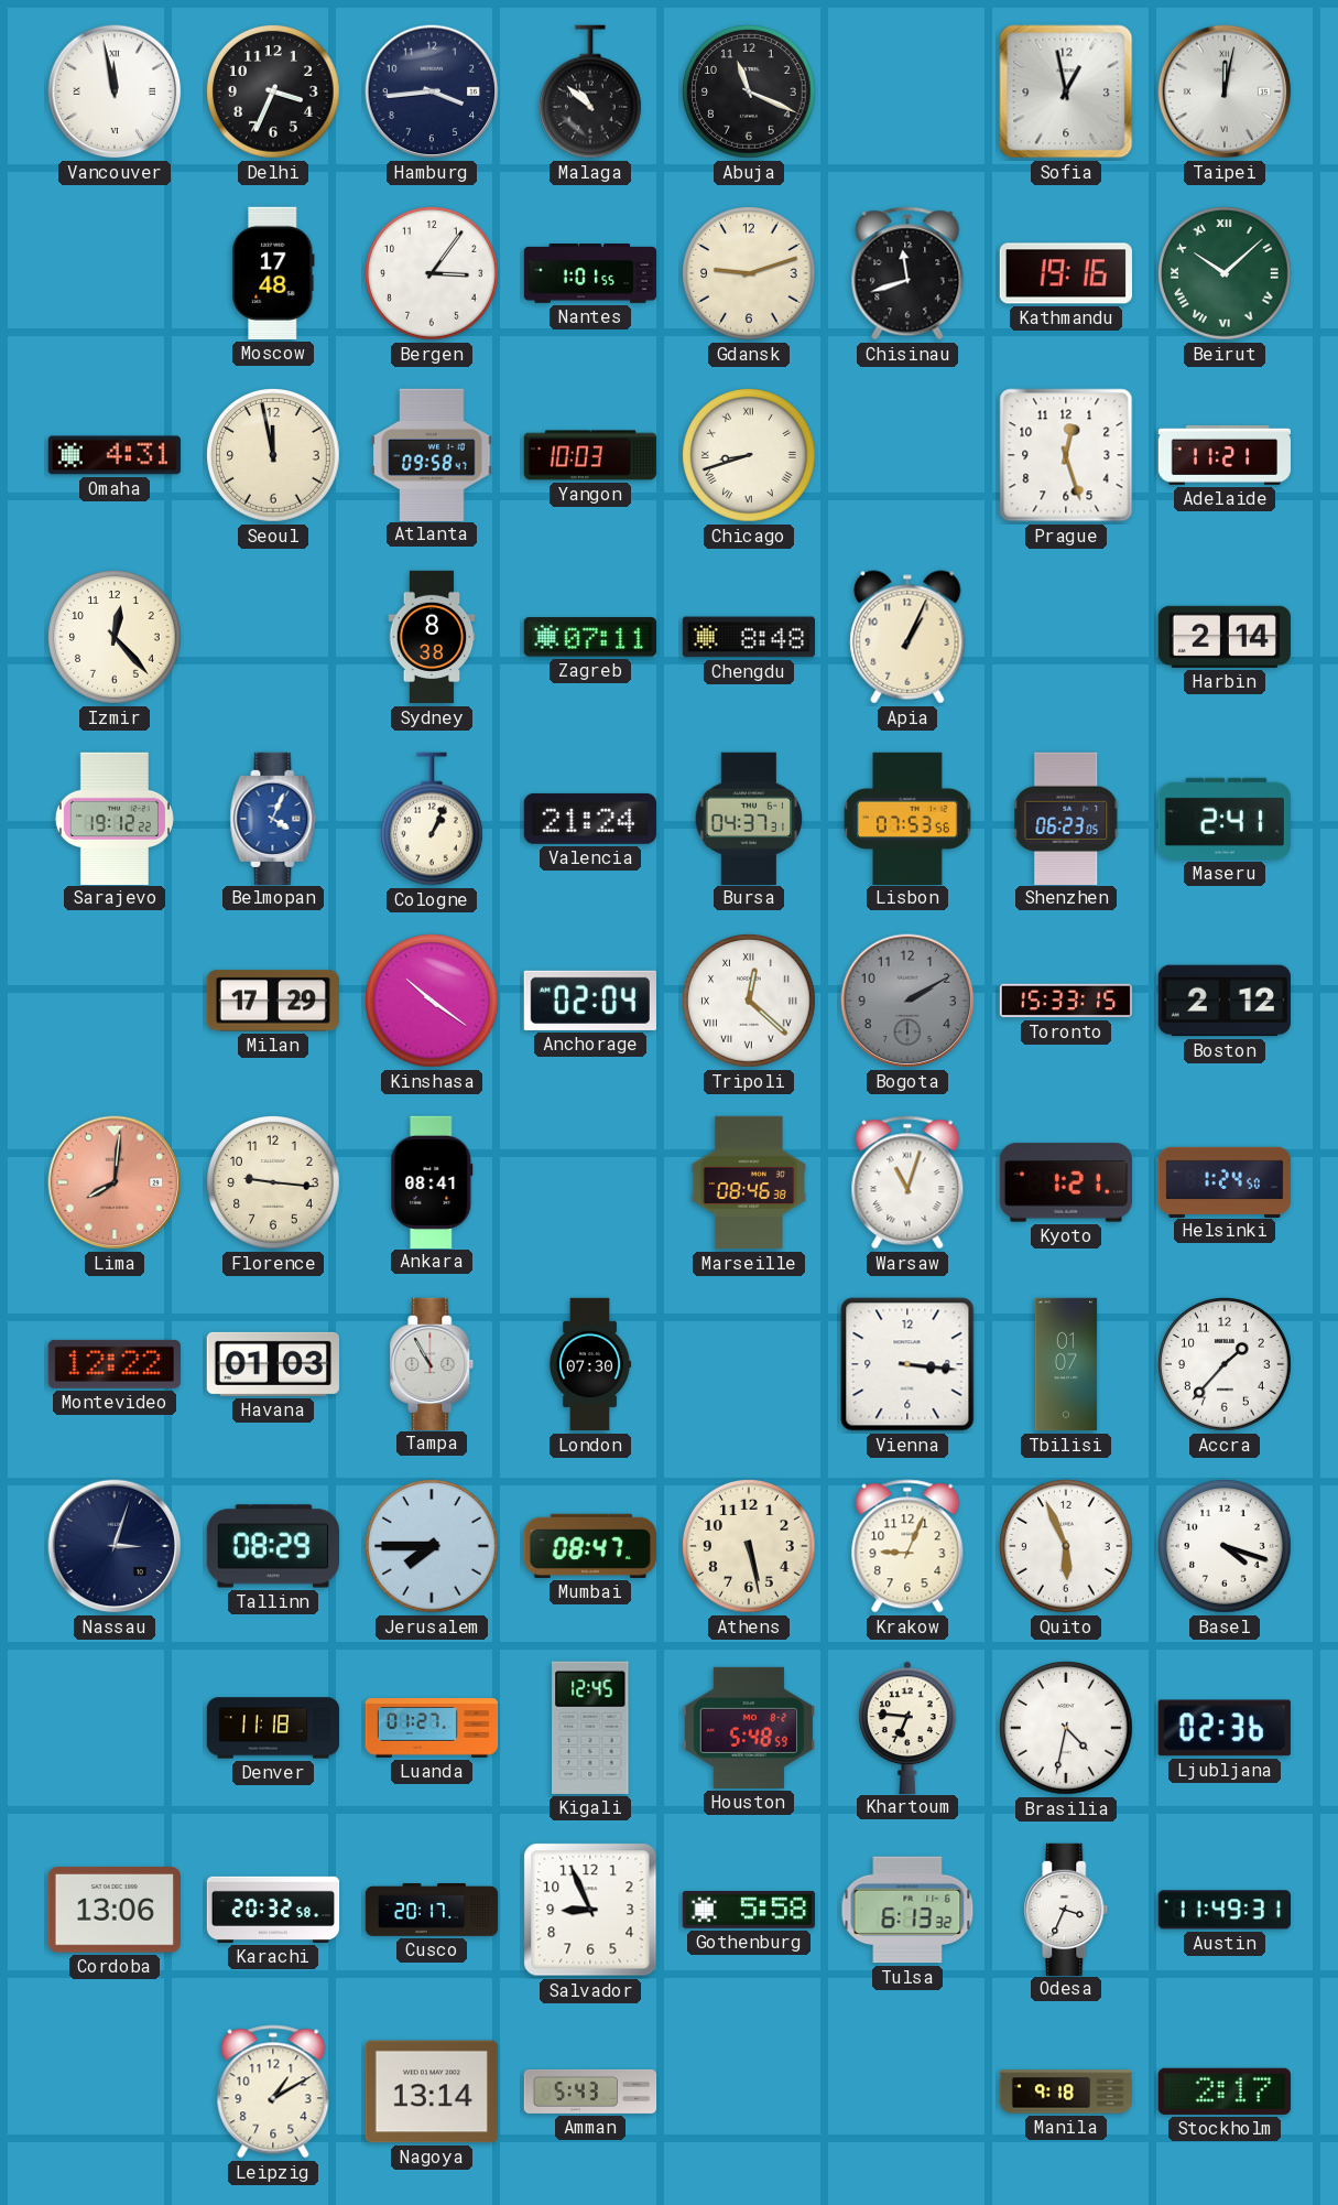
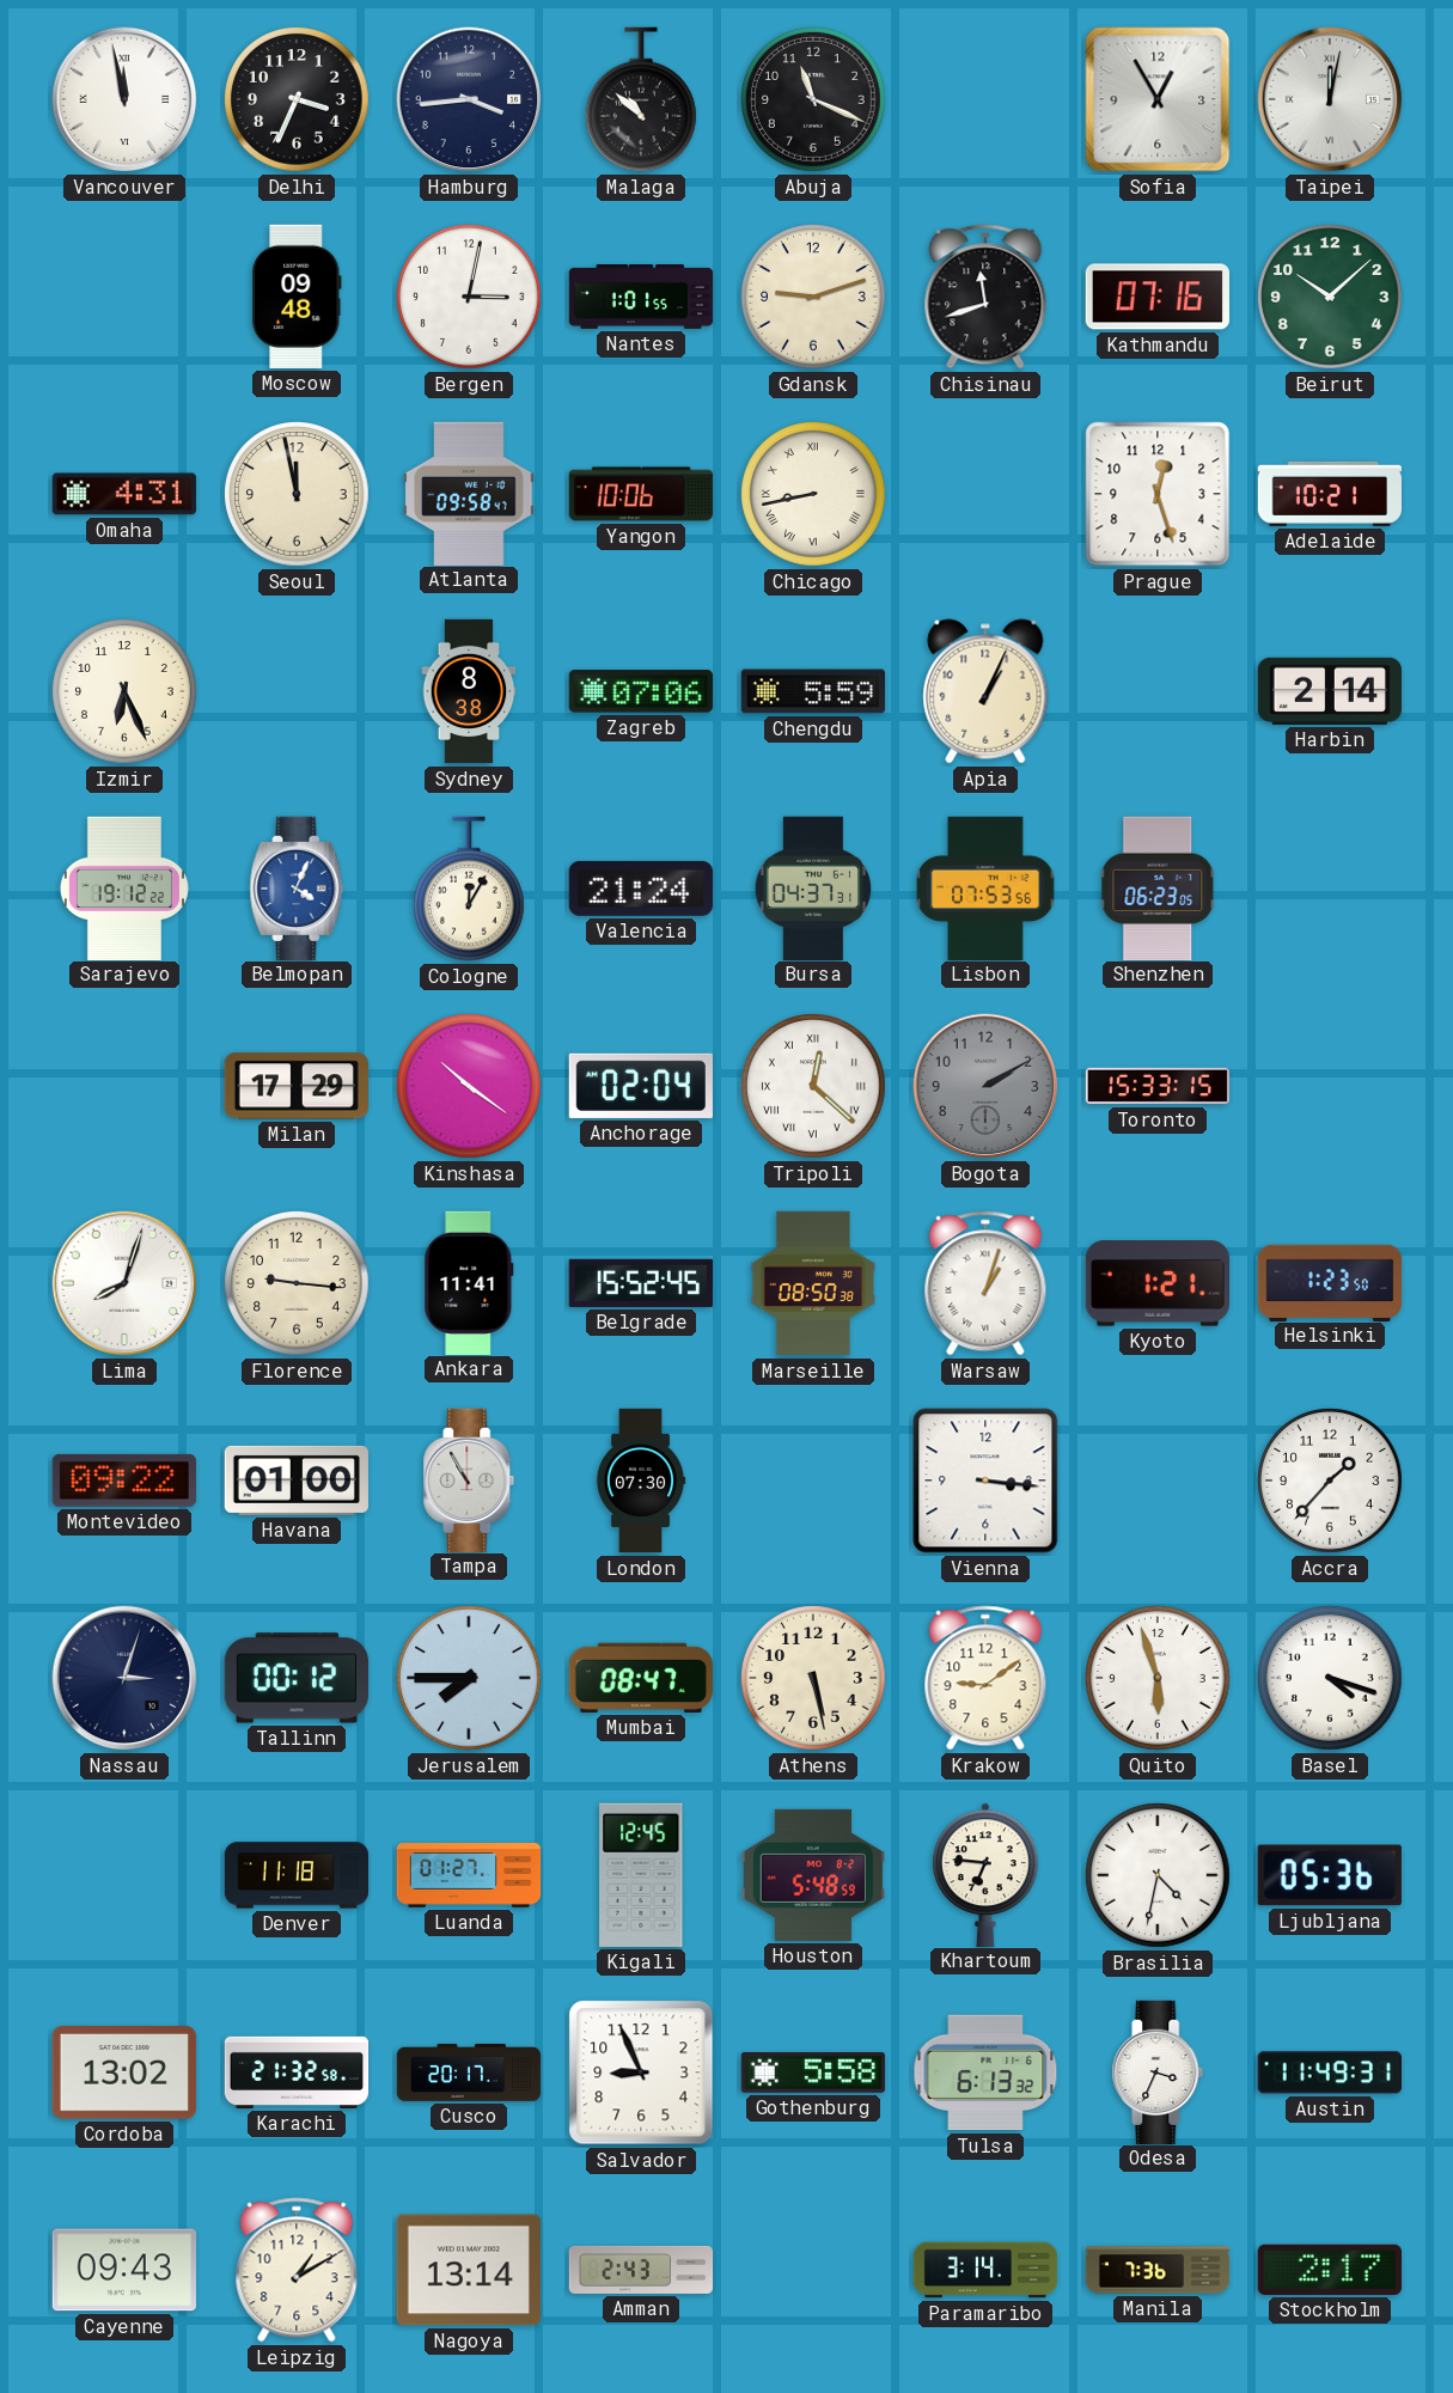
Sofia: 12:58 -> 12:55
Moscow: 17:48 -> 09:48
Bergen: 3:06 -> 3:02
Kathmandu: 19:16 -> 07:16
Beirut numerals: Roman -> Arabic
Yangon: 10:03 -> 10:06
Chicago: 8:42 -> 8:43
Adelaide: 11:21 -> 10:21
Izmir: 12:23 -> 6:26
Zagreb: 07:11 -> 07:06
Chengdu: 8:48 -> 5:59
Cologne: 1:04 -> 12:05
Maseru: 2:41 -> none
Boston: 2:12 -> none
Lima: 8:01 -> 8:03
Lima dial: salmon -> white
Ankara: 08:41 -> 11:41
Belgrade: none -> 15:52
Marseille: 08:46 -> 08:50
Warsaw: 11:03 -> 1:03
Helsinki: 1:24 -> 1:23
Montevideo: 12:22 -> 09:22
Havana: 01:03 -> 01:00
Tbilisi: 01:07 -> none
Tallinn: 08:29 -> 00:12
Krakow: 9:04 -> 9:09
Quito: 5:56 -> 5:57
Ljubljana: 02:36 -> 05:36
Cordoba: 13:06 -> 13:02
Karachi: 20:32 -> 21:32
Cayenne: none -> 09:43
Amman: 5:43 -> 2:43
Paramaribo: none -> 3:14
Manila: 9:18 -> 7:36
